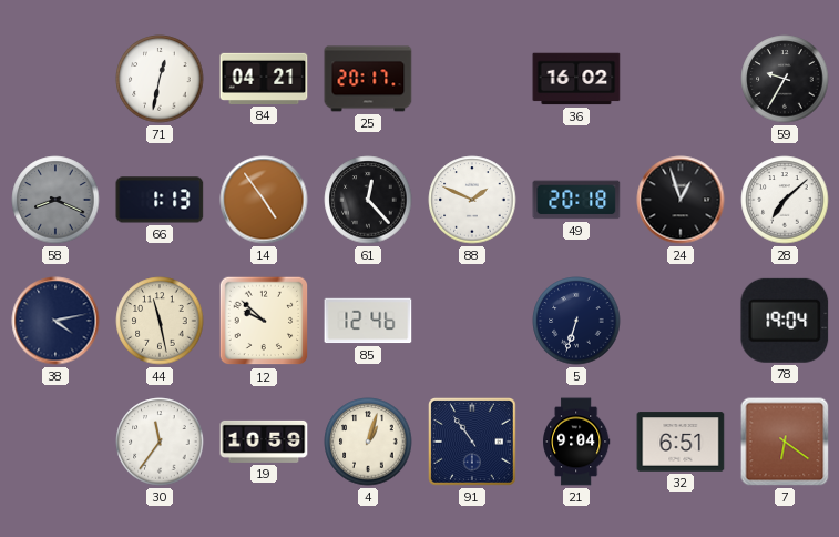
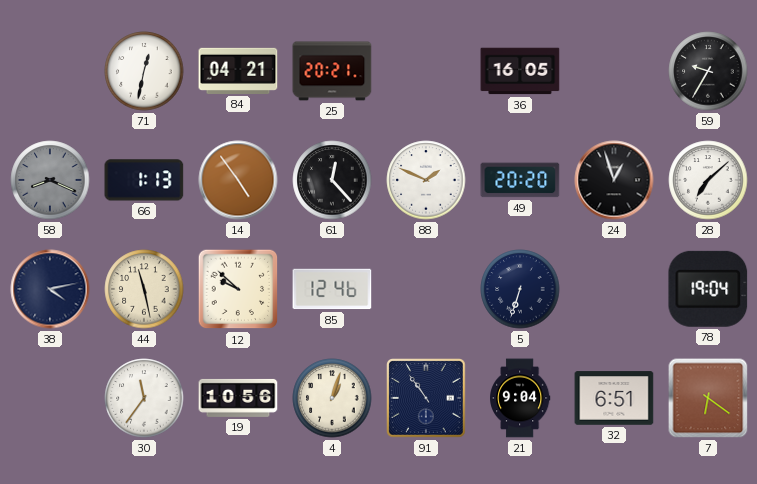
25: 20:17 -> 20:21
36: 16:02 -> 16:05
49: 20:18 -> 20:20
19: 10:59 -> 10:56
